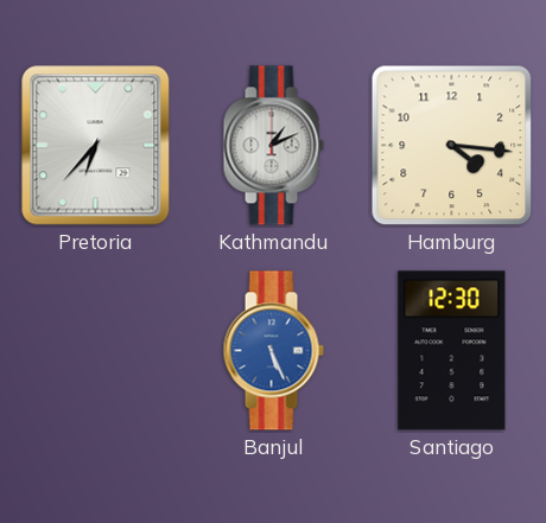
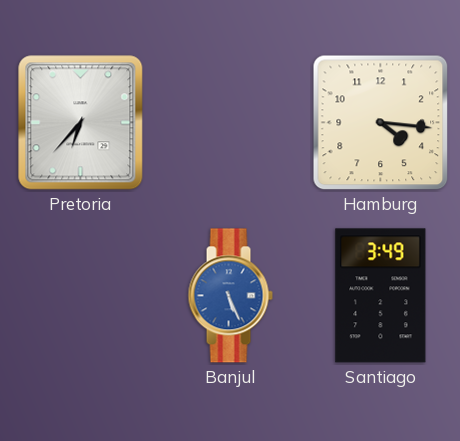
Kathmandu: 1:11 -> none
Santiago: 12:30 -> 3:49
